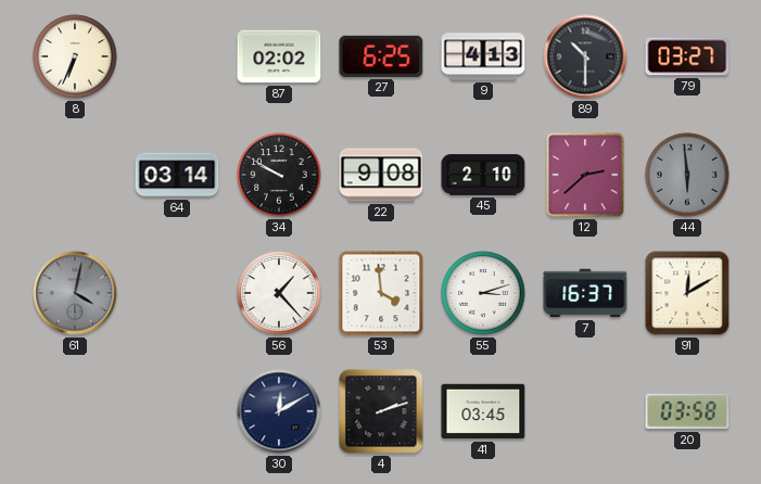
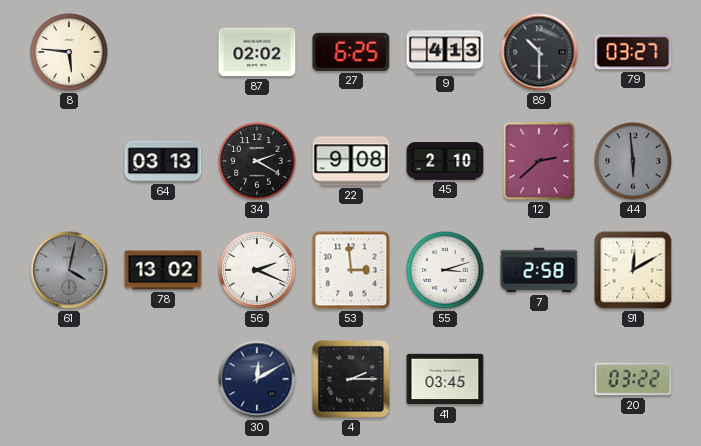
8: 6:34 -> 5:46
64: 03:14 -> 03:13
34: 9:50 -> 2:20
78: none -> 13:02
56: 1:23 -> 2:19
53: 3:59 -> 2:59
7: 16:37 -> 2:58
4: 2:12 -> 2:15
20: 03:58 -> 03:22
